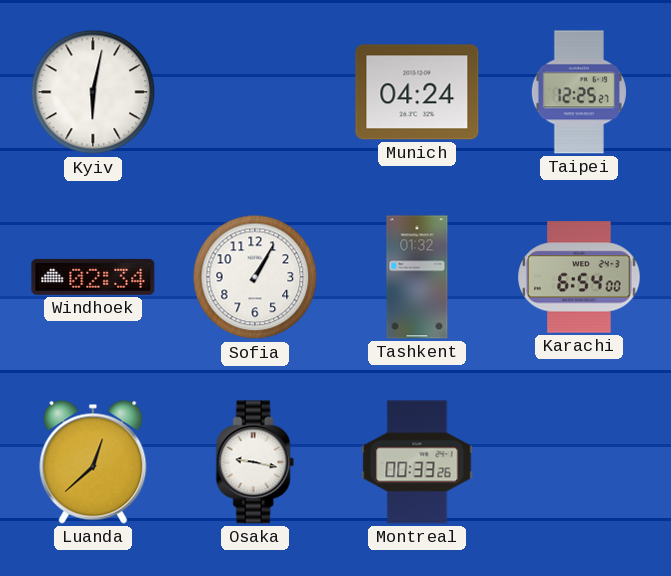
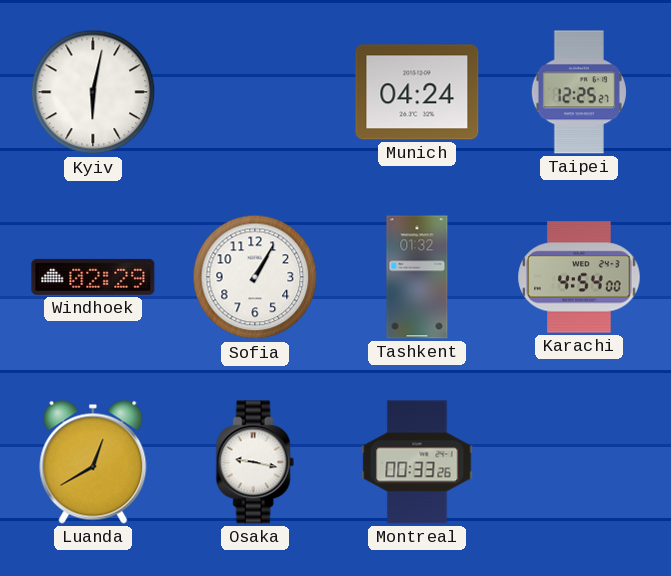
Windhoek: 02:34 -> 02:29
Karachi: 6:54 -> 4:54
Luanda: 12:38 -> 12:40
